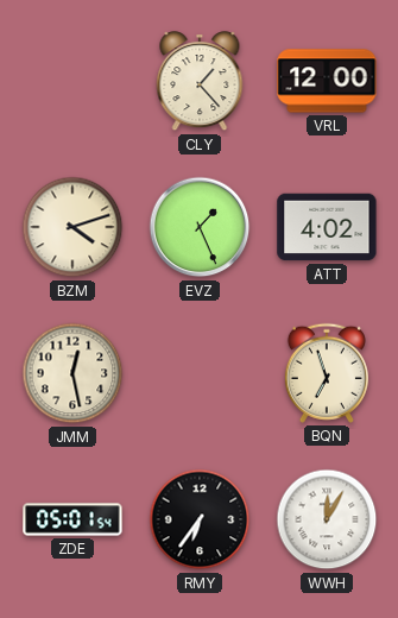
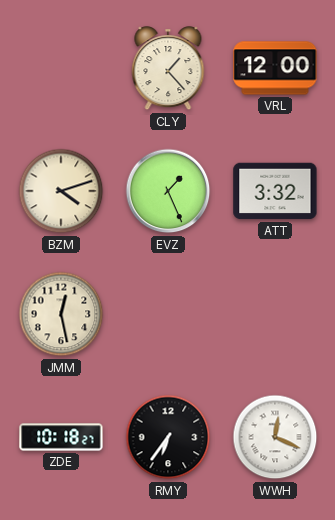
ATT: 4:02 -> 3:32
BQN: 6:57 -> none
ZDE: 05:01 -> 10:18
WWH: 12:05 -> 12:19
